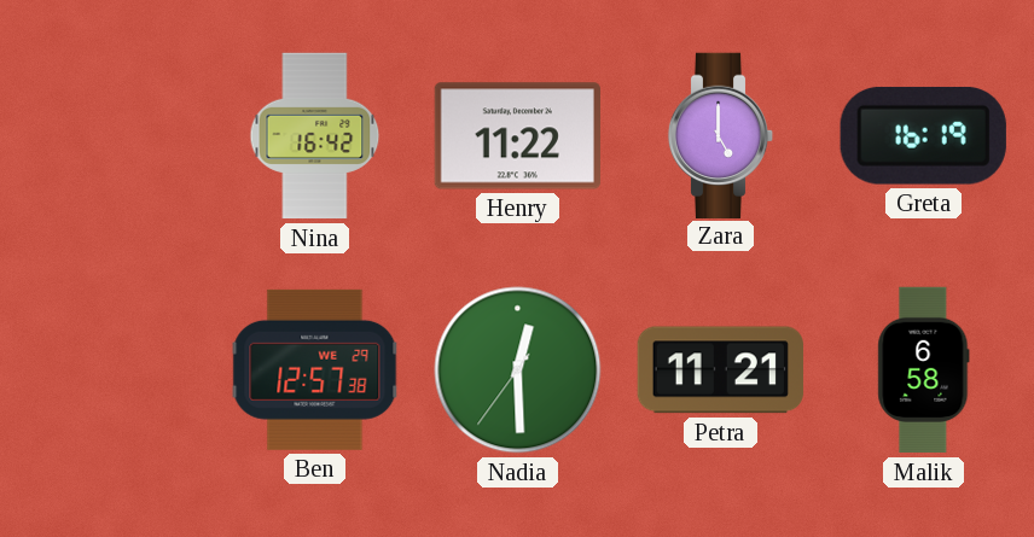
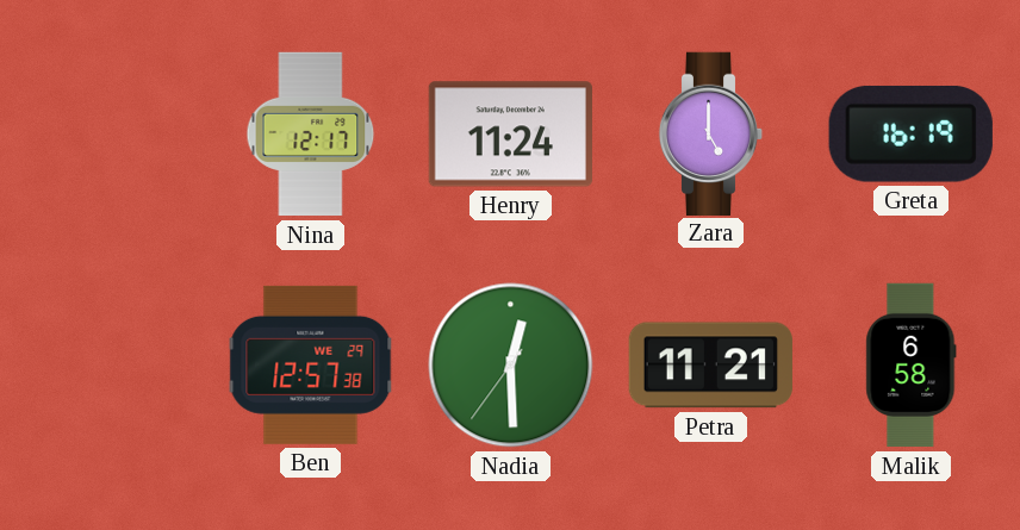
Nina: 16:42 -> 12:17
Henry: 11:22 -> 11:24
